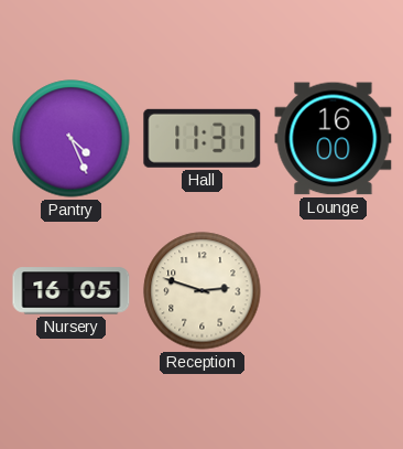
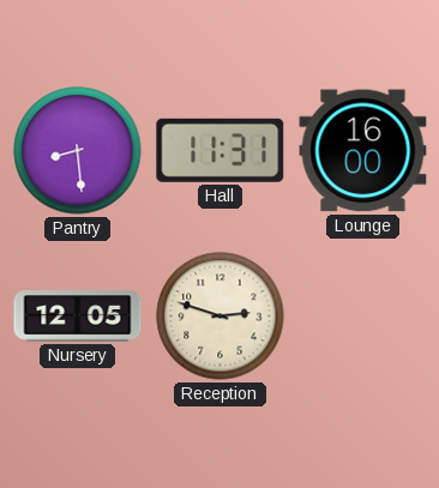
Pantry: 4:26 -> 8:29
Nursery: 16:05 -> 12:05
